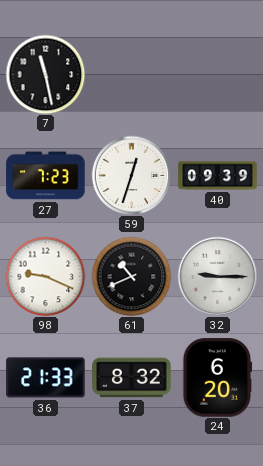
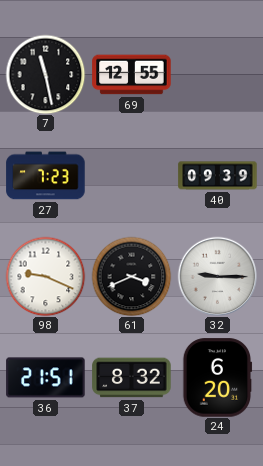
69: none -> 12:55
59: 12:33 -> none
61: 10:41 -> 3:41
36: 21:33 -> 21:51
